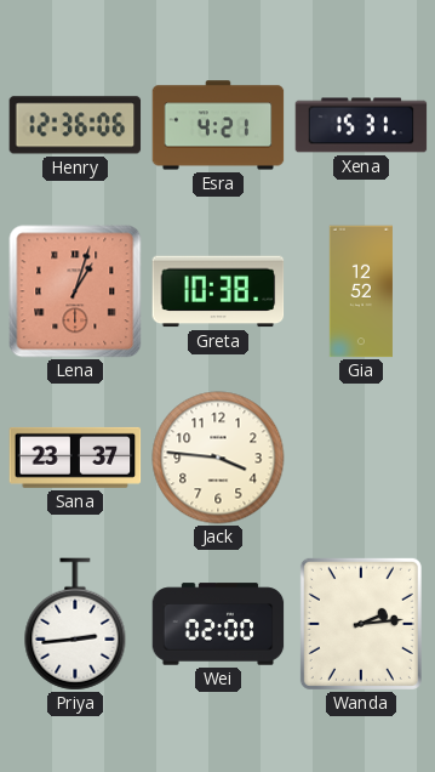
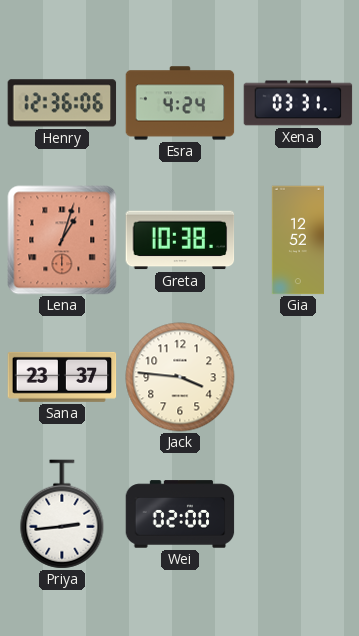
Esra: 4:21 -> 4:24
Xena: 15:31 -> 03:31
Wanda: 2:14 -> none
